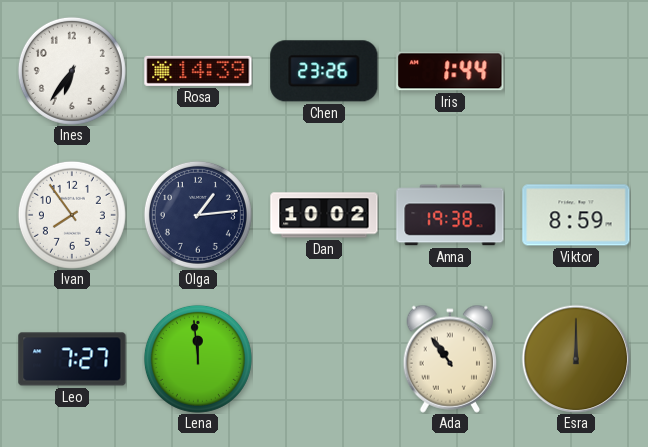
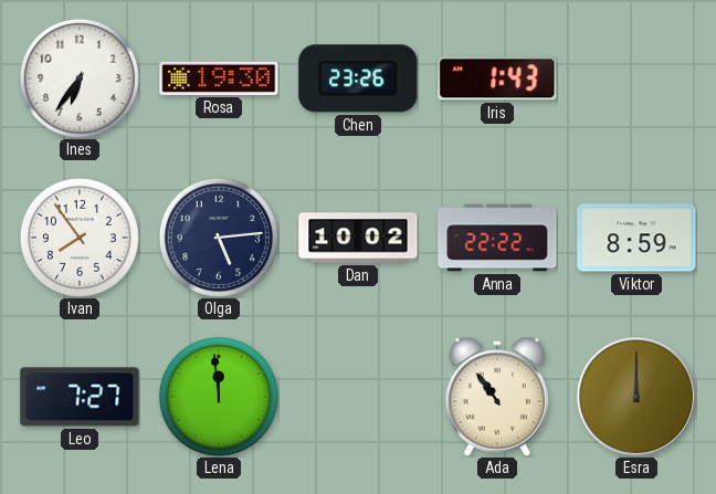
Rosa: 14:39 -> 19:30
Iris: 1:44 -> 1:43
Olga: 1:14 -> 5:14
Anna: 19:38 -> 22:22
